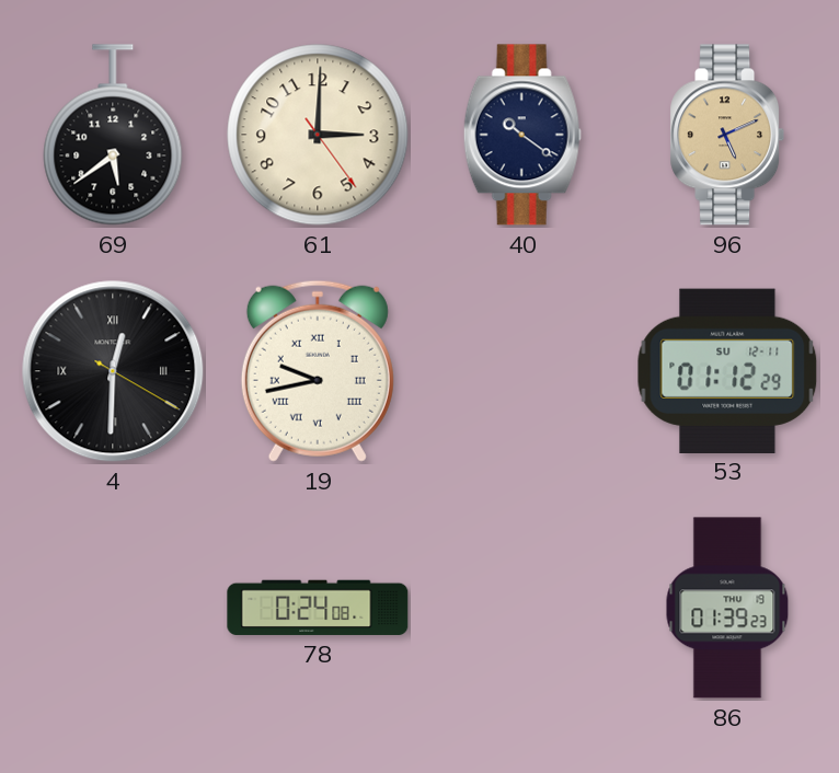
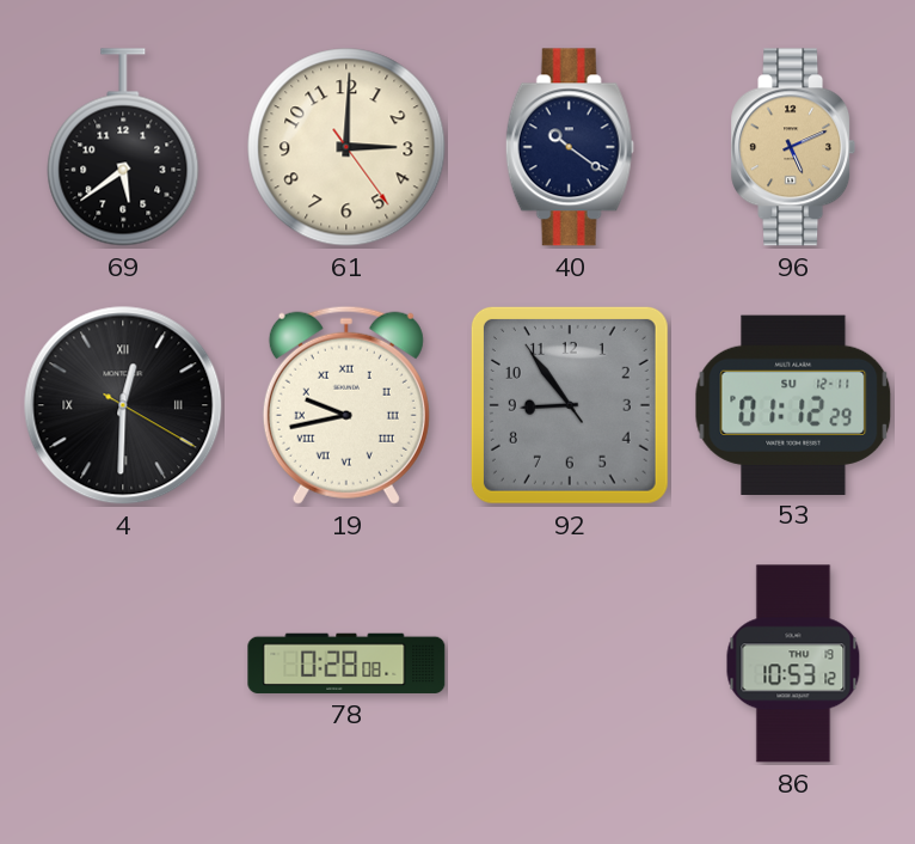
92: none -> 8:53
78: 0:24 -> 0:28
86: 01:39 -> 10:53
